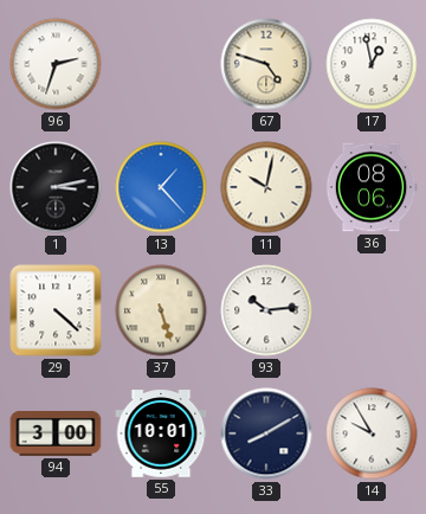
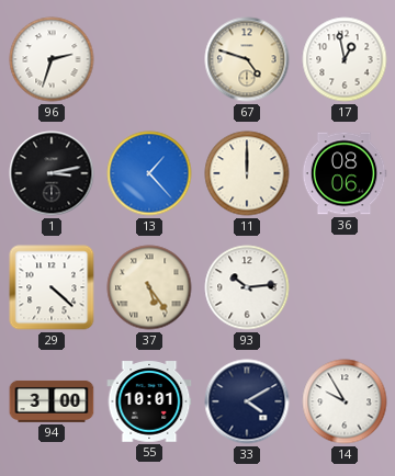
11: 10:02 -> 12:00
37: 5:27 -> 5:24
33: 8:10 -> 4:10
